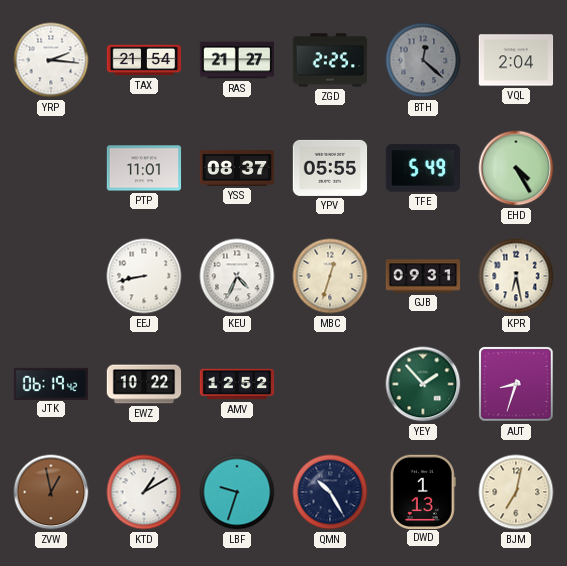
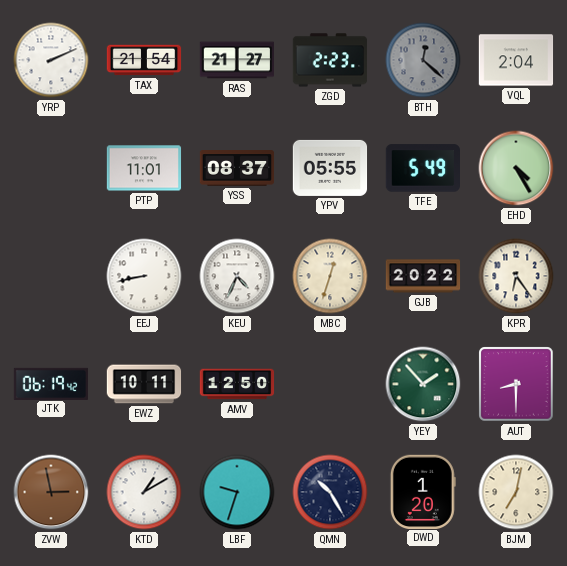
YRP: 2:16 -> 2:11
ZGD: 2:25 -> 2:23
GJB: 09:31 -> 20:22
KPR: 6:28 -> 6:24
EWZ: 10:22 -> 10:11
AMV: 12:52 -> 12:50
AUT: 8:33 -> 8:30
ZVW: 12:58 -> 2:58
DWD: 1:13 -> 1:20
